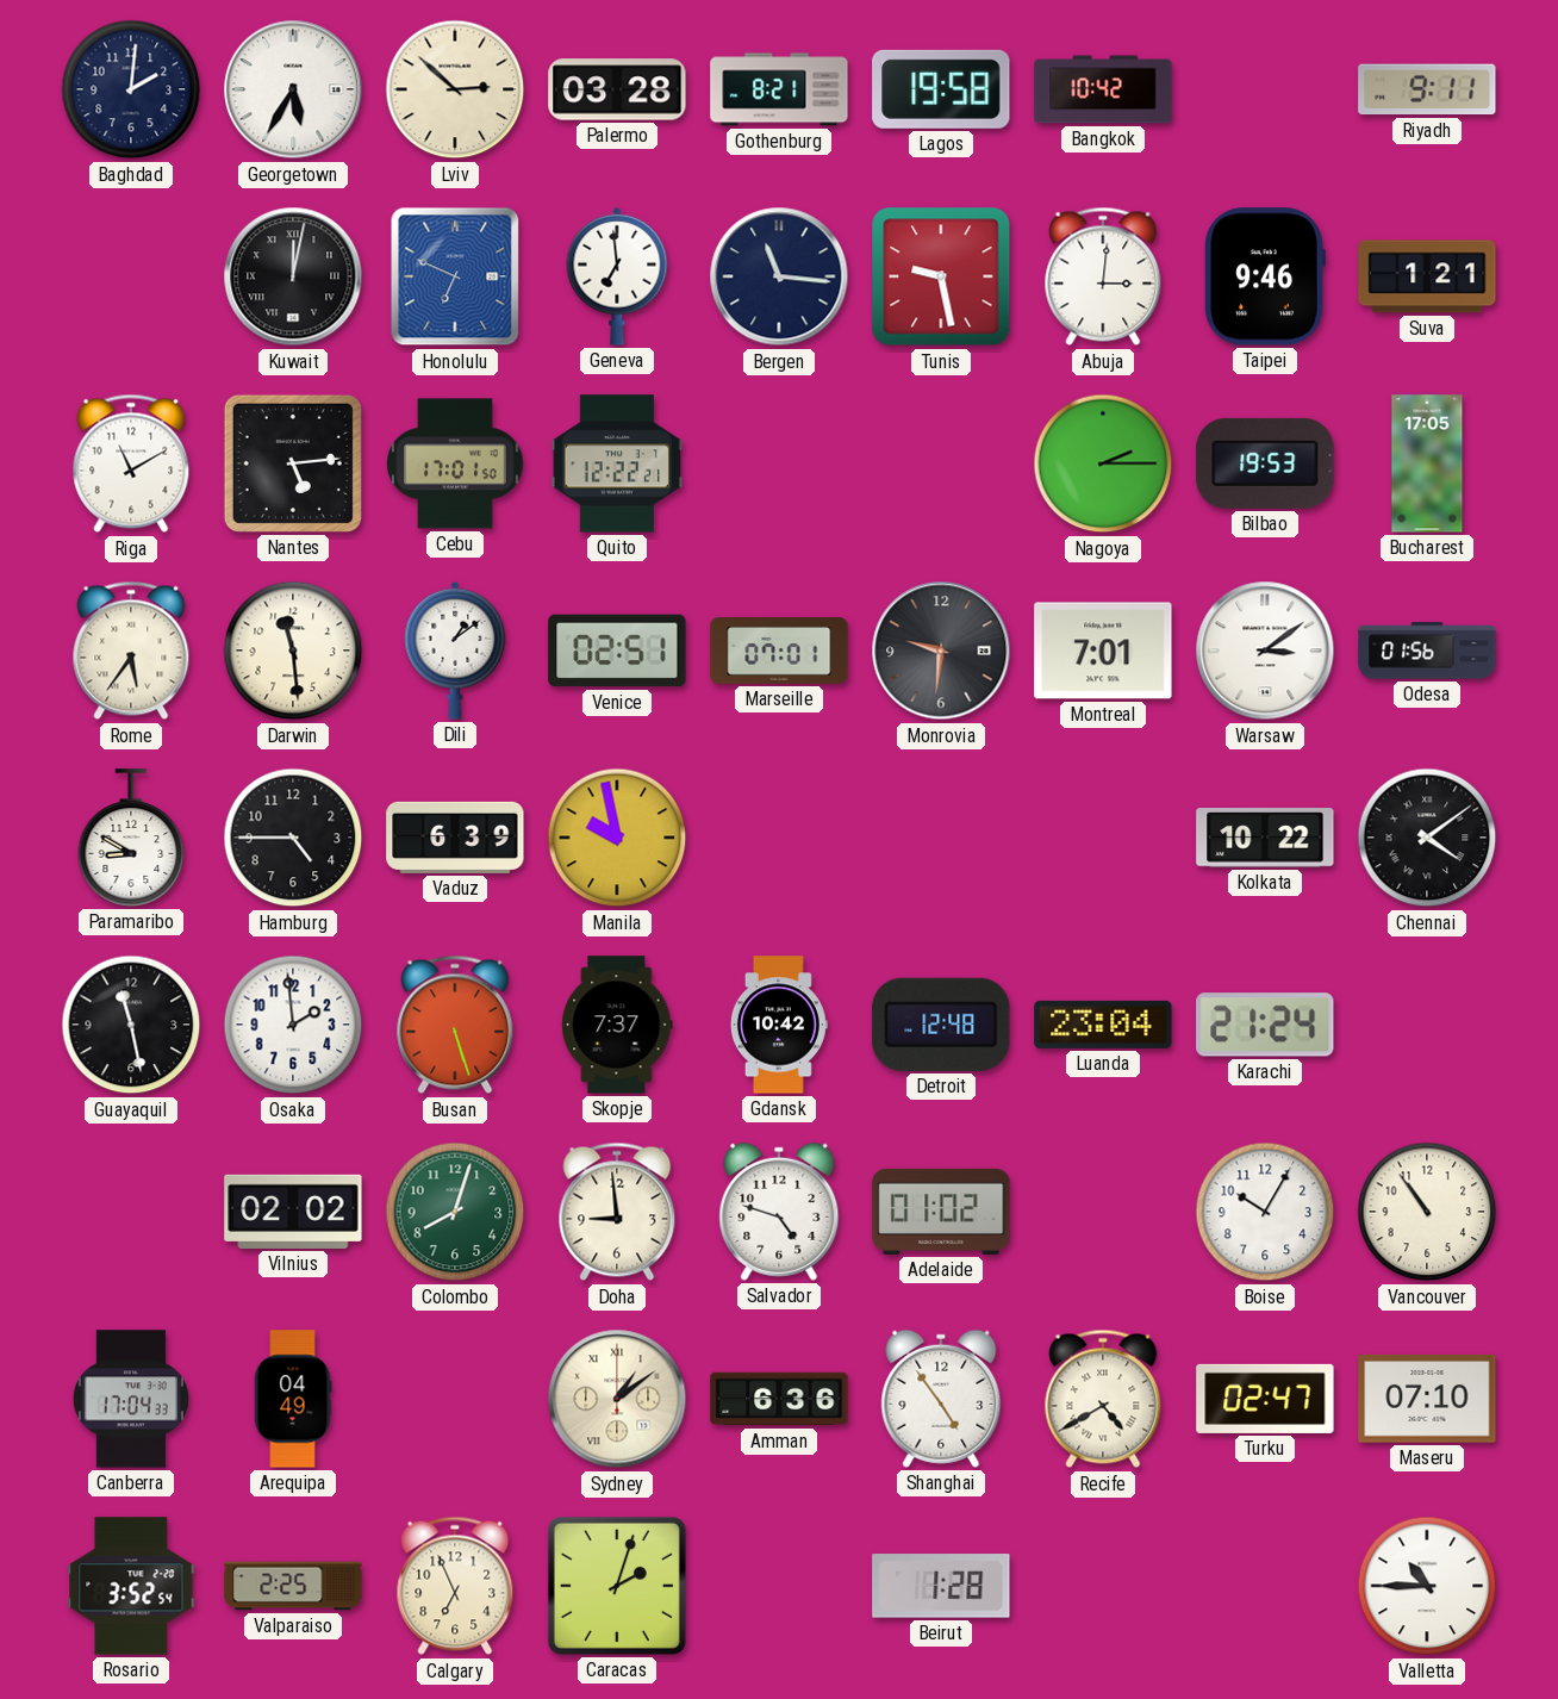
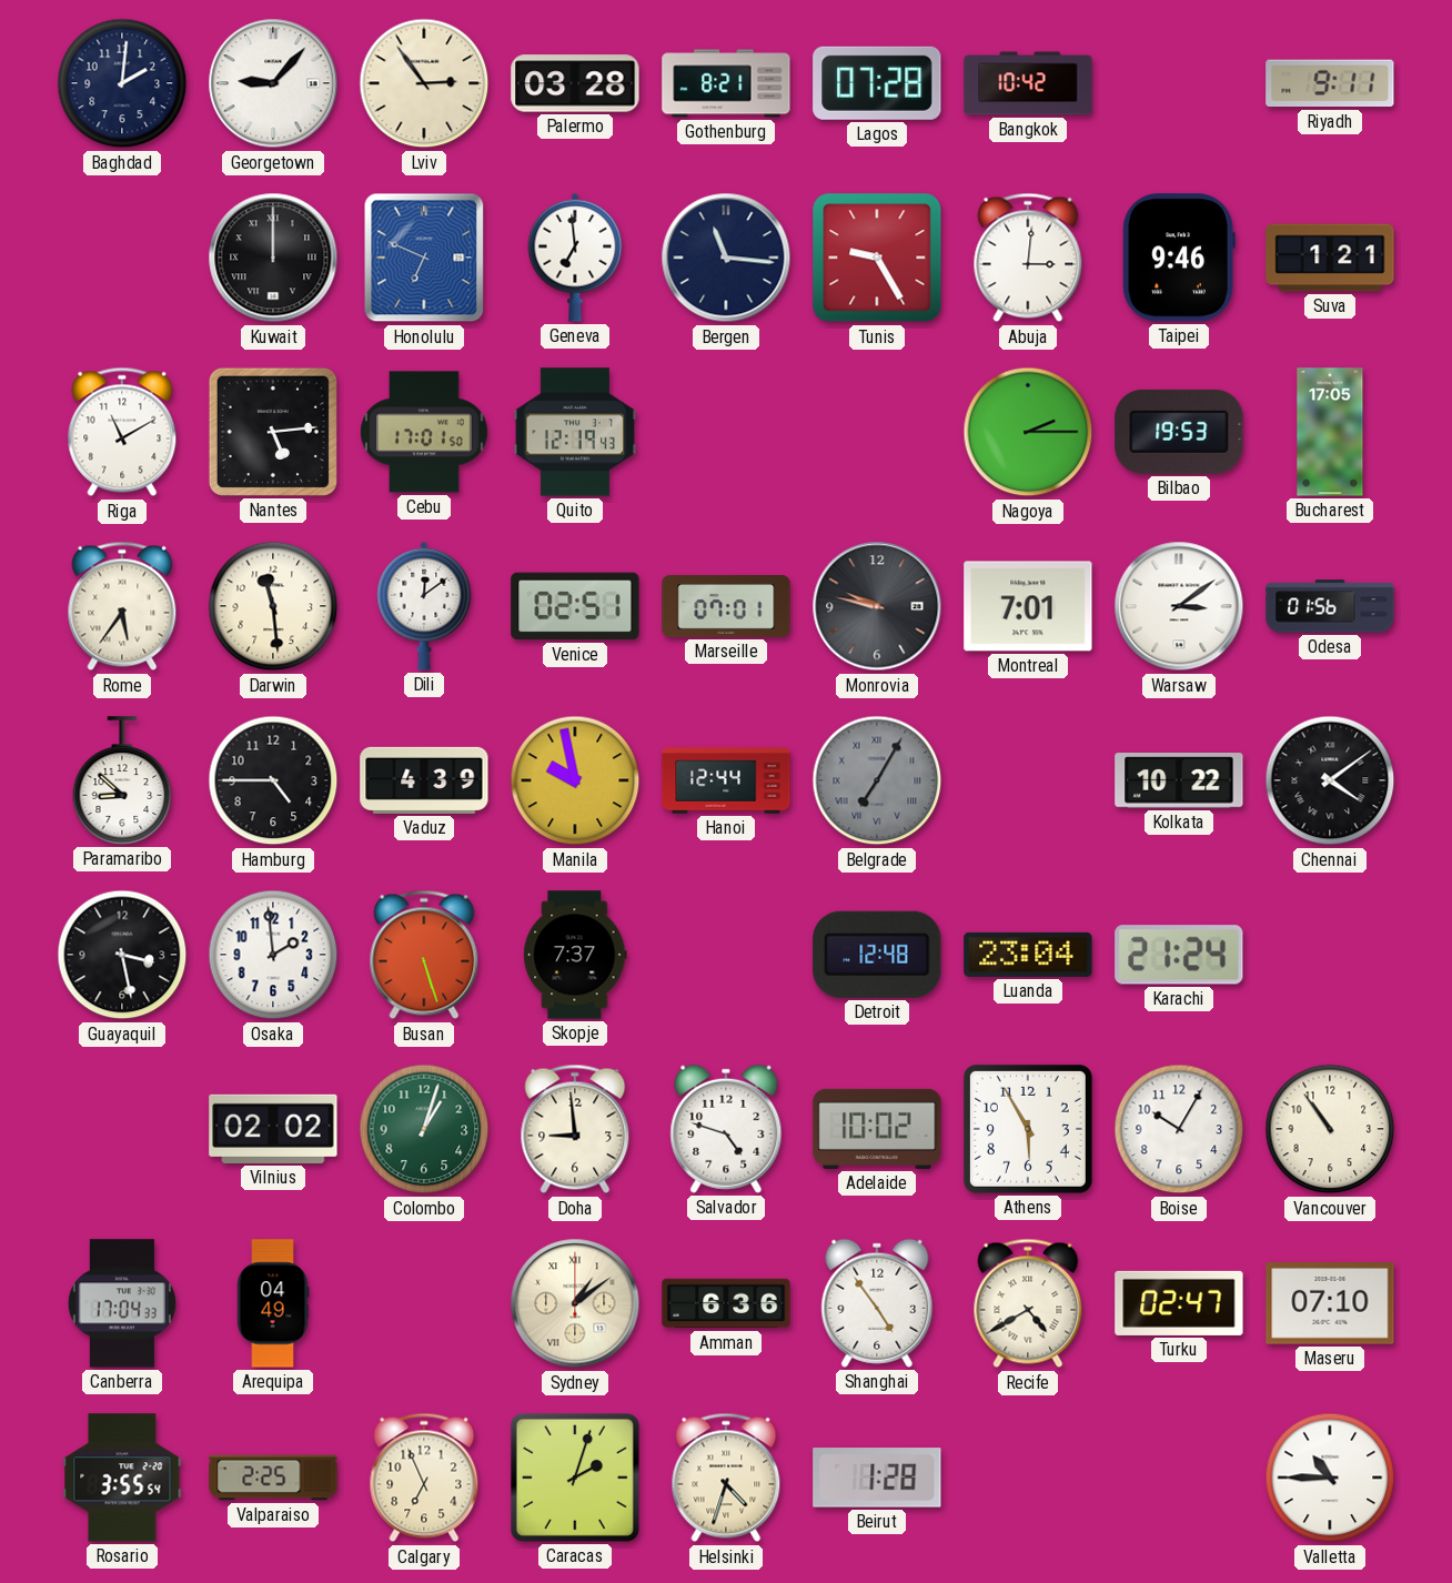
Georgetown: 5:35 -> 9:07
Lviv: 2:52 -> 2:54
Lagos: 19:58 -> 07:28
Kuwait: 12:02 -> 12:00
Tunis: 9:28 -> 9:25
Quito: 12:22 -> 12:19
Dili: 1:09 -> 12:09
Monrovia: 9:31 -> 9:47
Paramaribo: 8:50 -> 8:52
Vaduz: 6:39 -> 4:39
Hanoi: none -> 12:44
Belgrade: none -> 7:05
Guayaquil: 11:28 -> 3:28
Gdansk: 10:42 -> none
Colombo: 8:03 -> 1:03
Adelaide: 01:02 -> 10:02
Athens: none -> 5:55
Rosario: 3:52 -> 3:55
Helsinki: none -> 4:33
